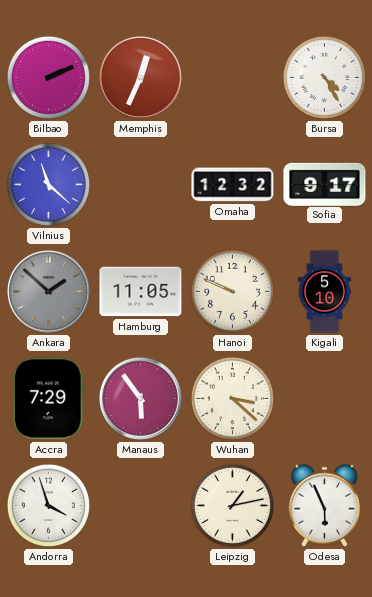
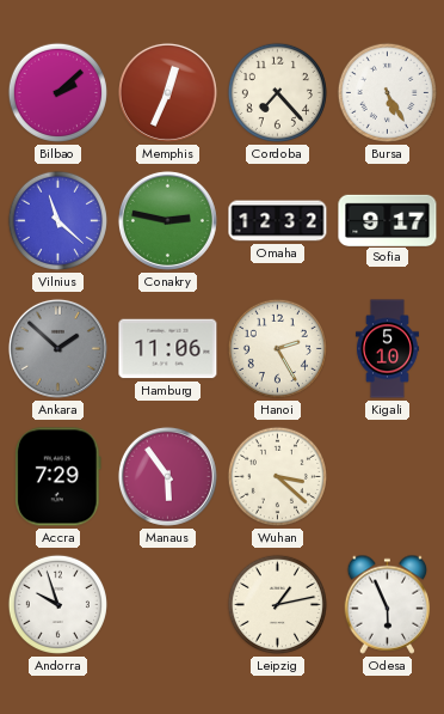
Bilbao: 2:11 -> 2:08
Cordoba: none -> 7:23
Bursa: 4:25 -> 5:25
Conakry: none -> 2:47
Hamburg: 11:05 -> 11:06
Hanoi: 9:49 -> 2:25
Andorra: 3:57 -> 9:57
